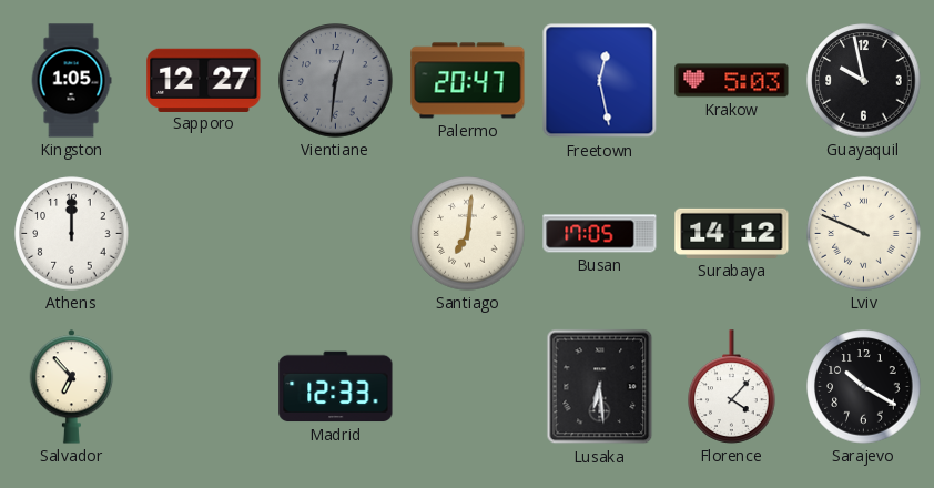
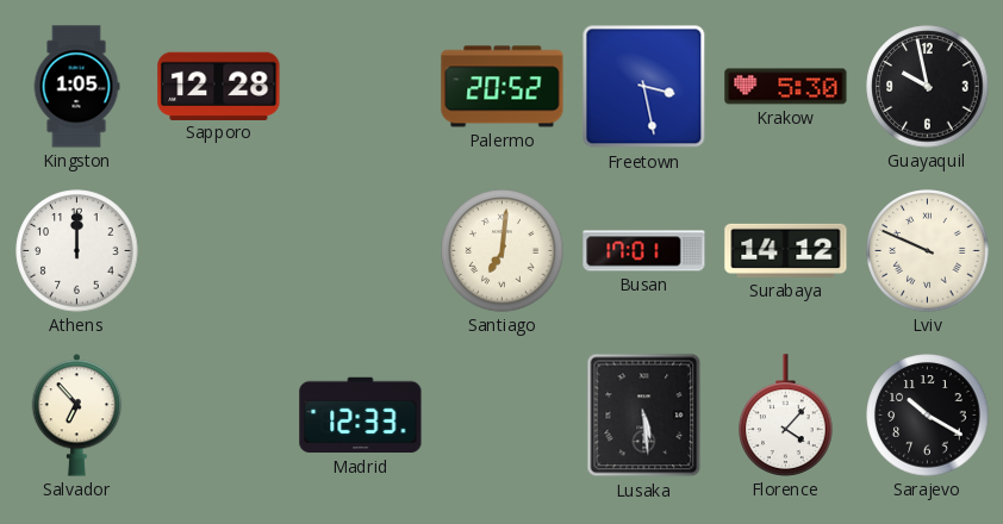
Sapporo: 12:27 -> 12:28
Vientiane: 12:31 -> none
Palermo: 20:47 -> 20:52
Freetown: 12:28 -> 3:28
Krakow: 5:03 -> 5:30
Busan: 17:05 -> 17:01
Lusaka: 6:29 -> 5:29
